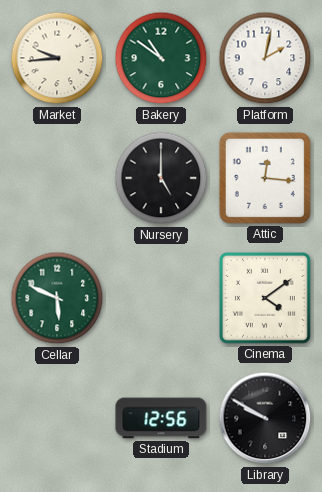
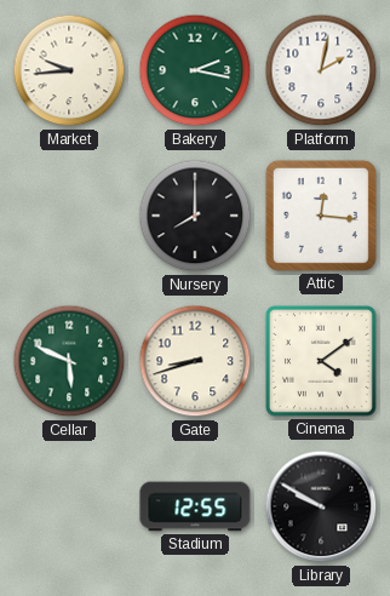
Bakery: 10:51 -> 2:17
Nursery: 5:00 -> 8:00
Gate: none -> 8:42
Stadium: 12:56 -> 12:55
